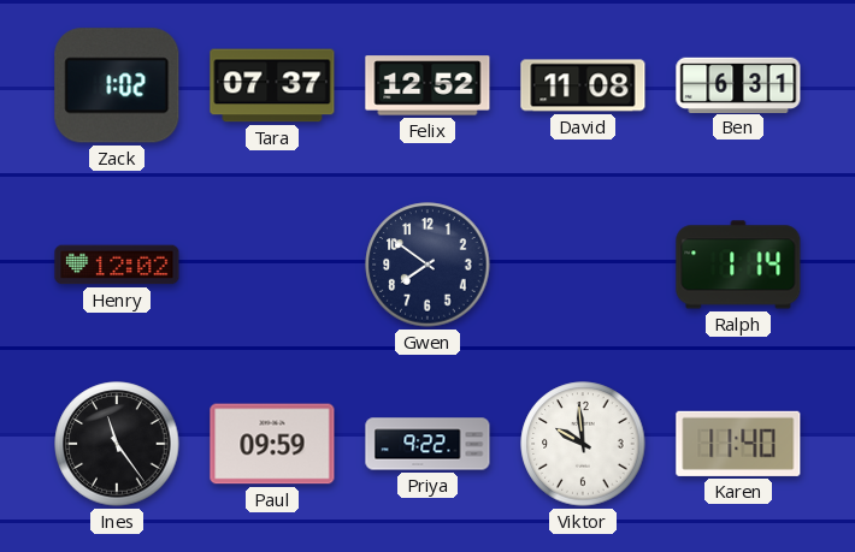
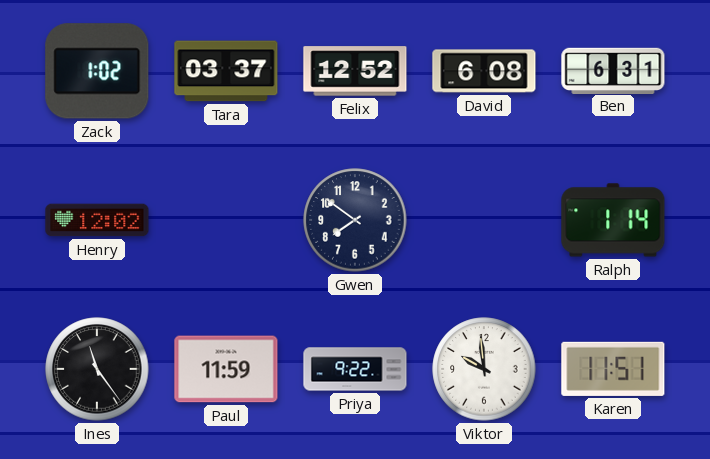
Tara: 07:37 -> 03:37
David: 11:08 -> 6:08
Paul: 09:59 -> 11:59
Karen: 11:40 -> 11:51
